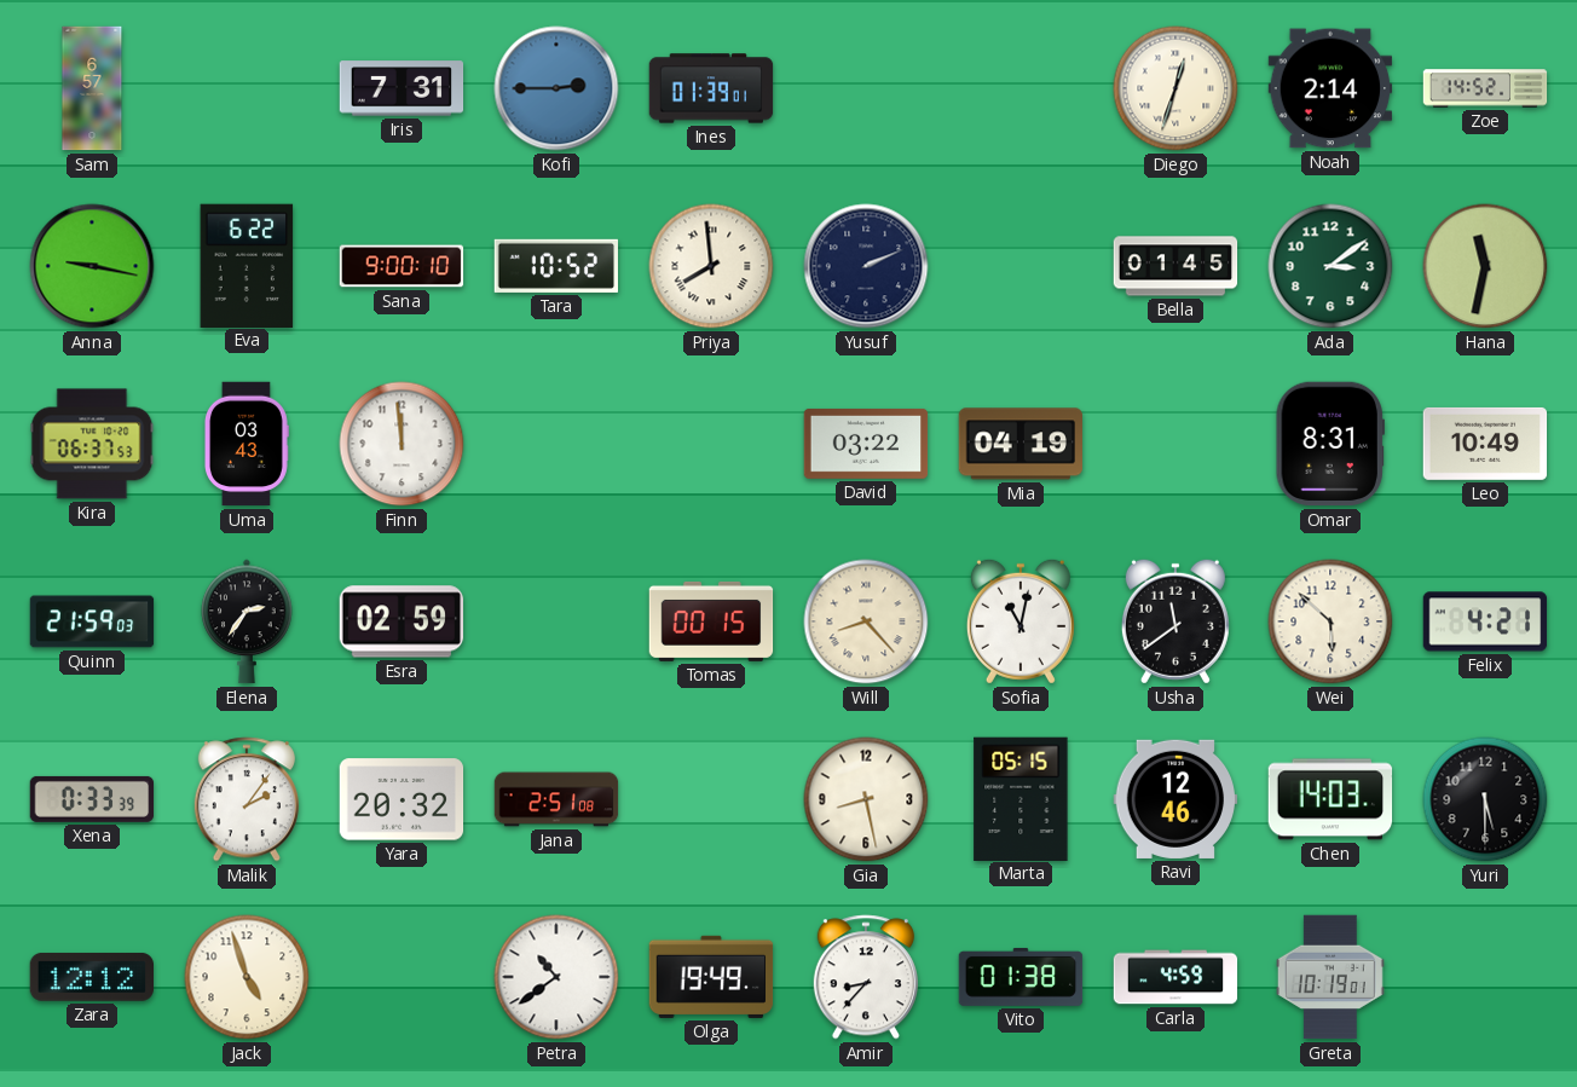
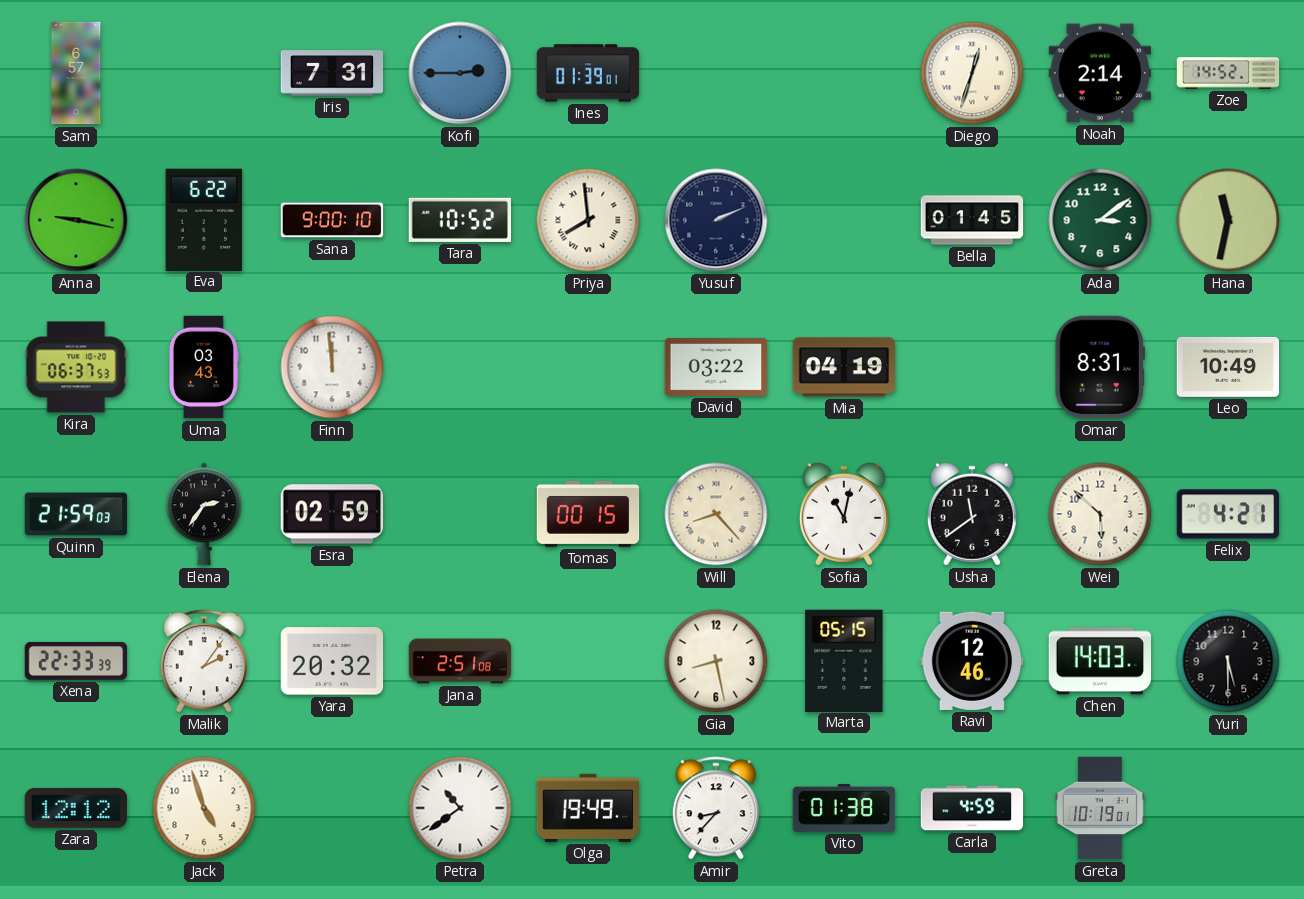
Xena: 0:33 -> 22:33
